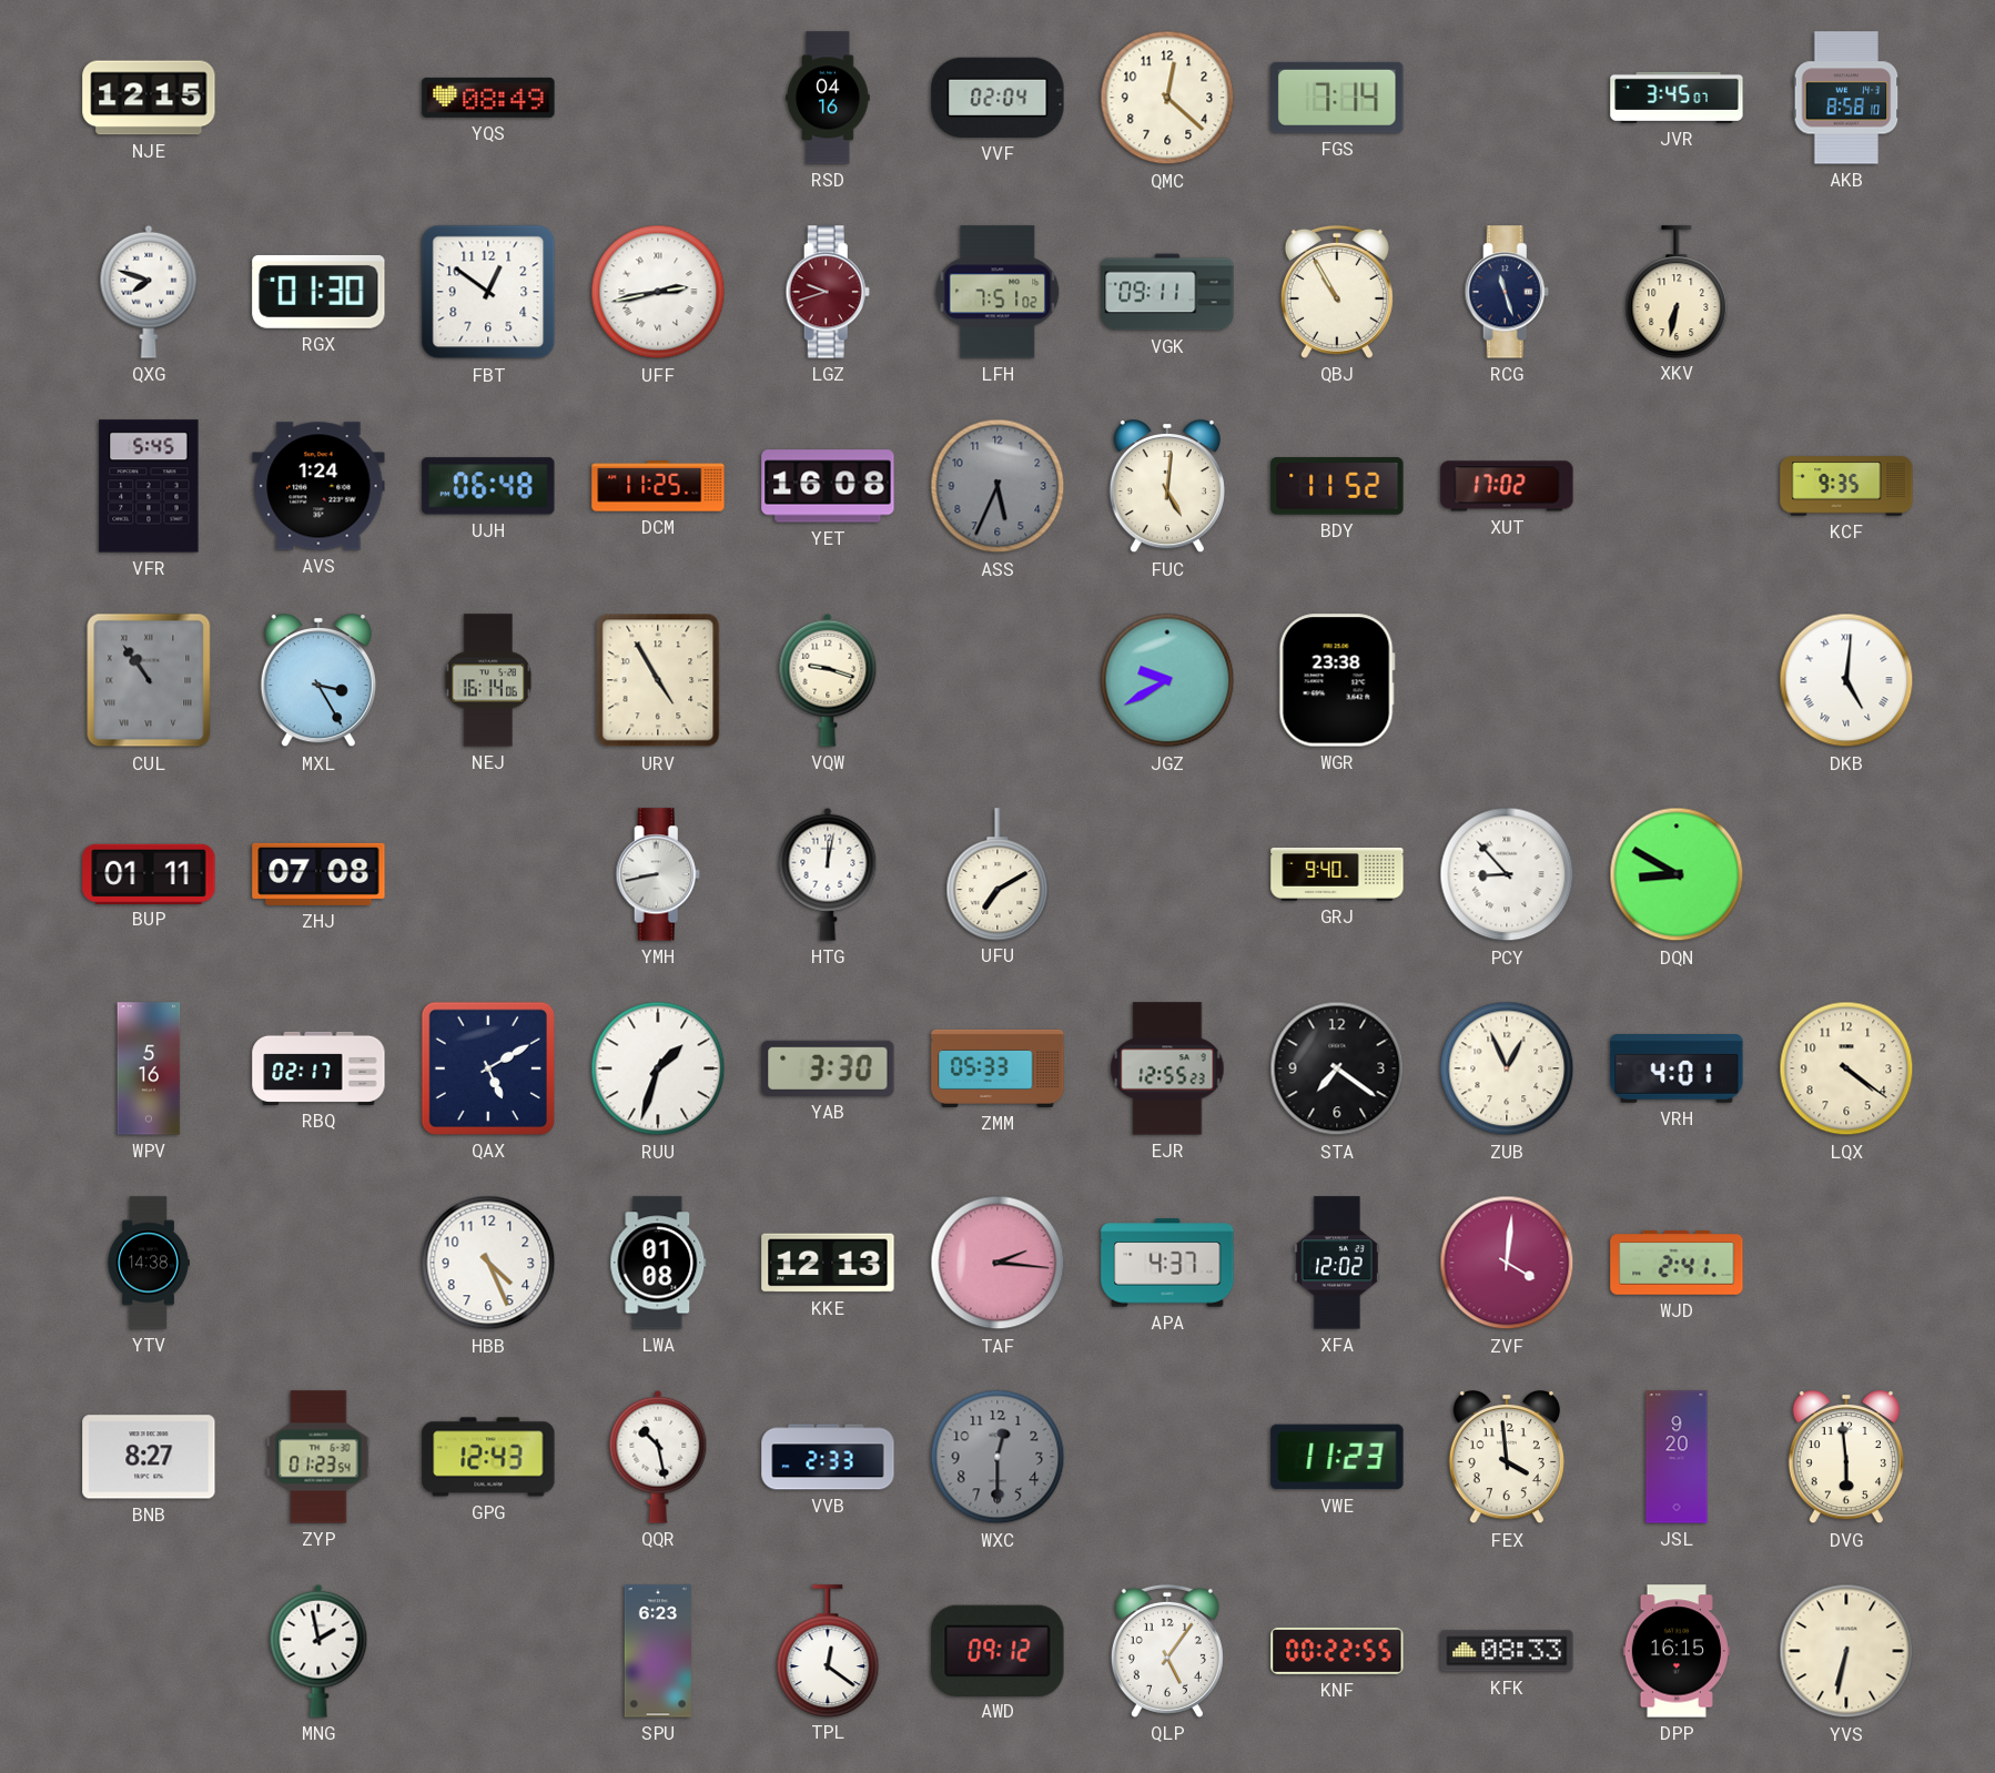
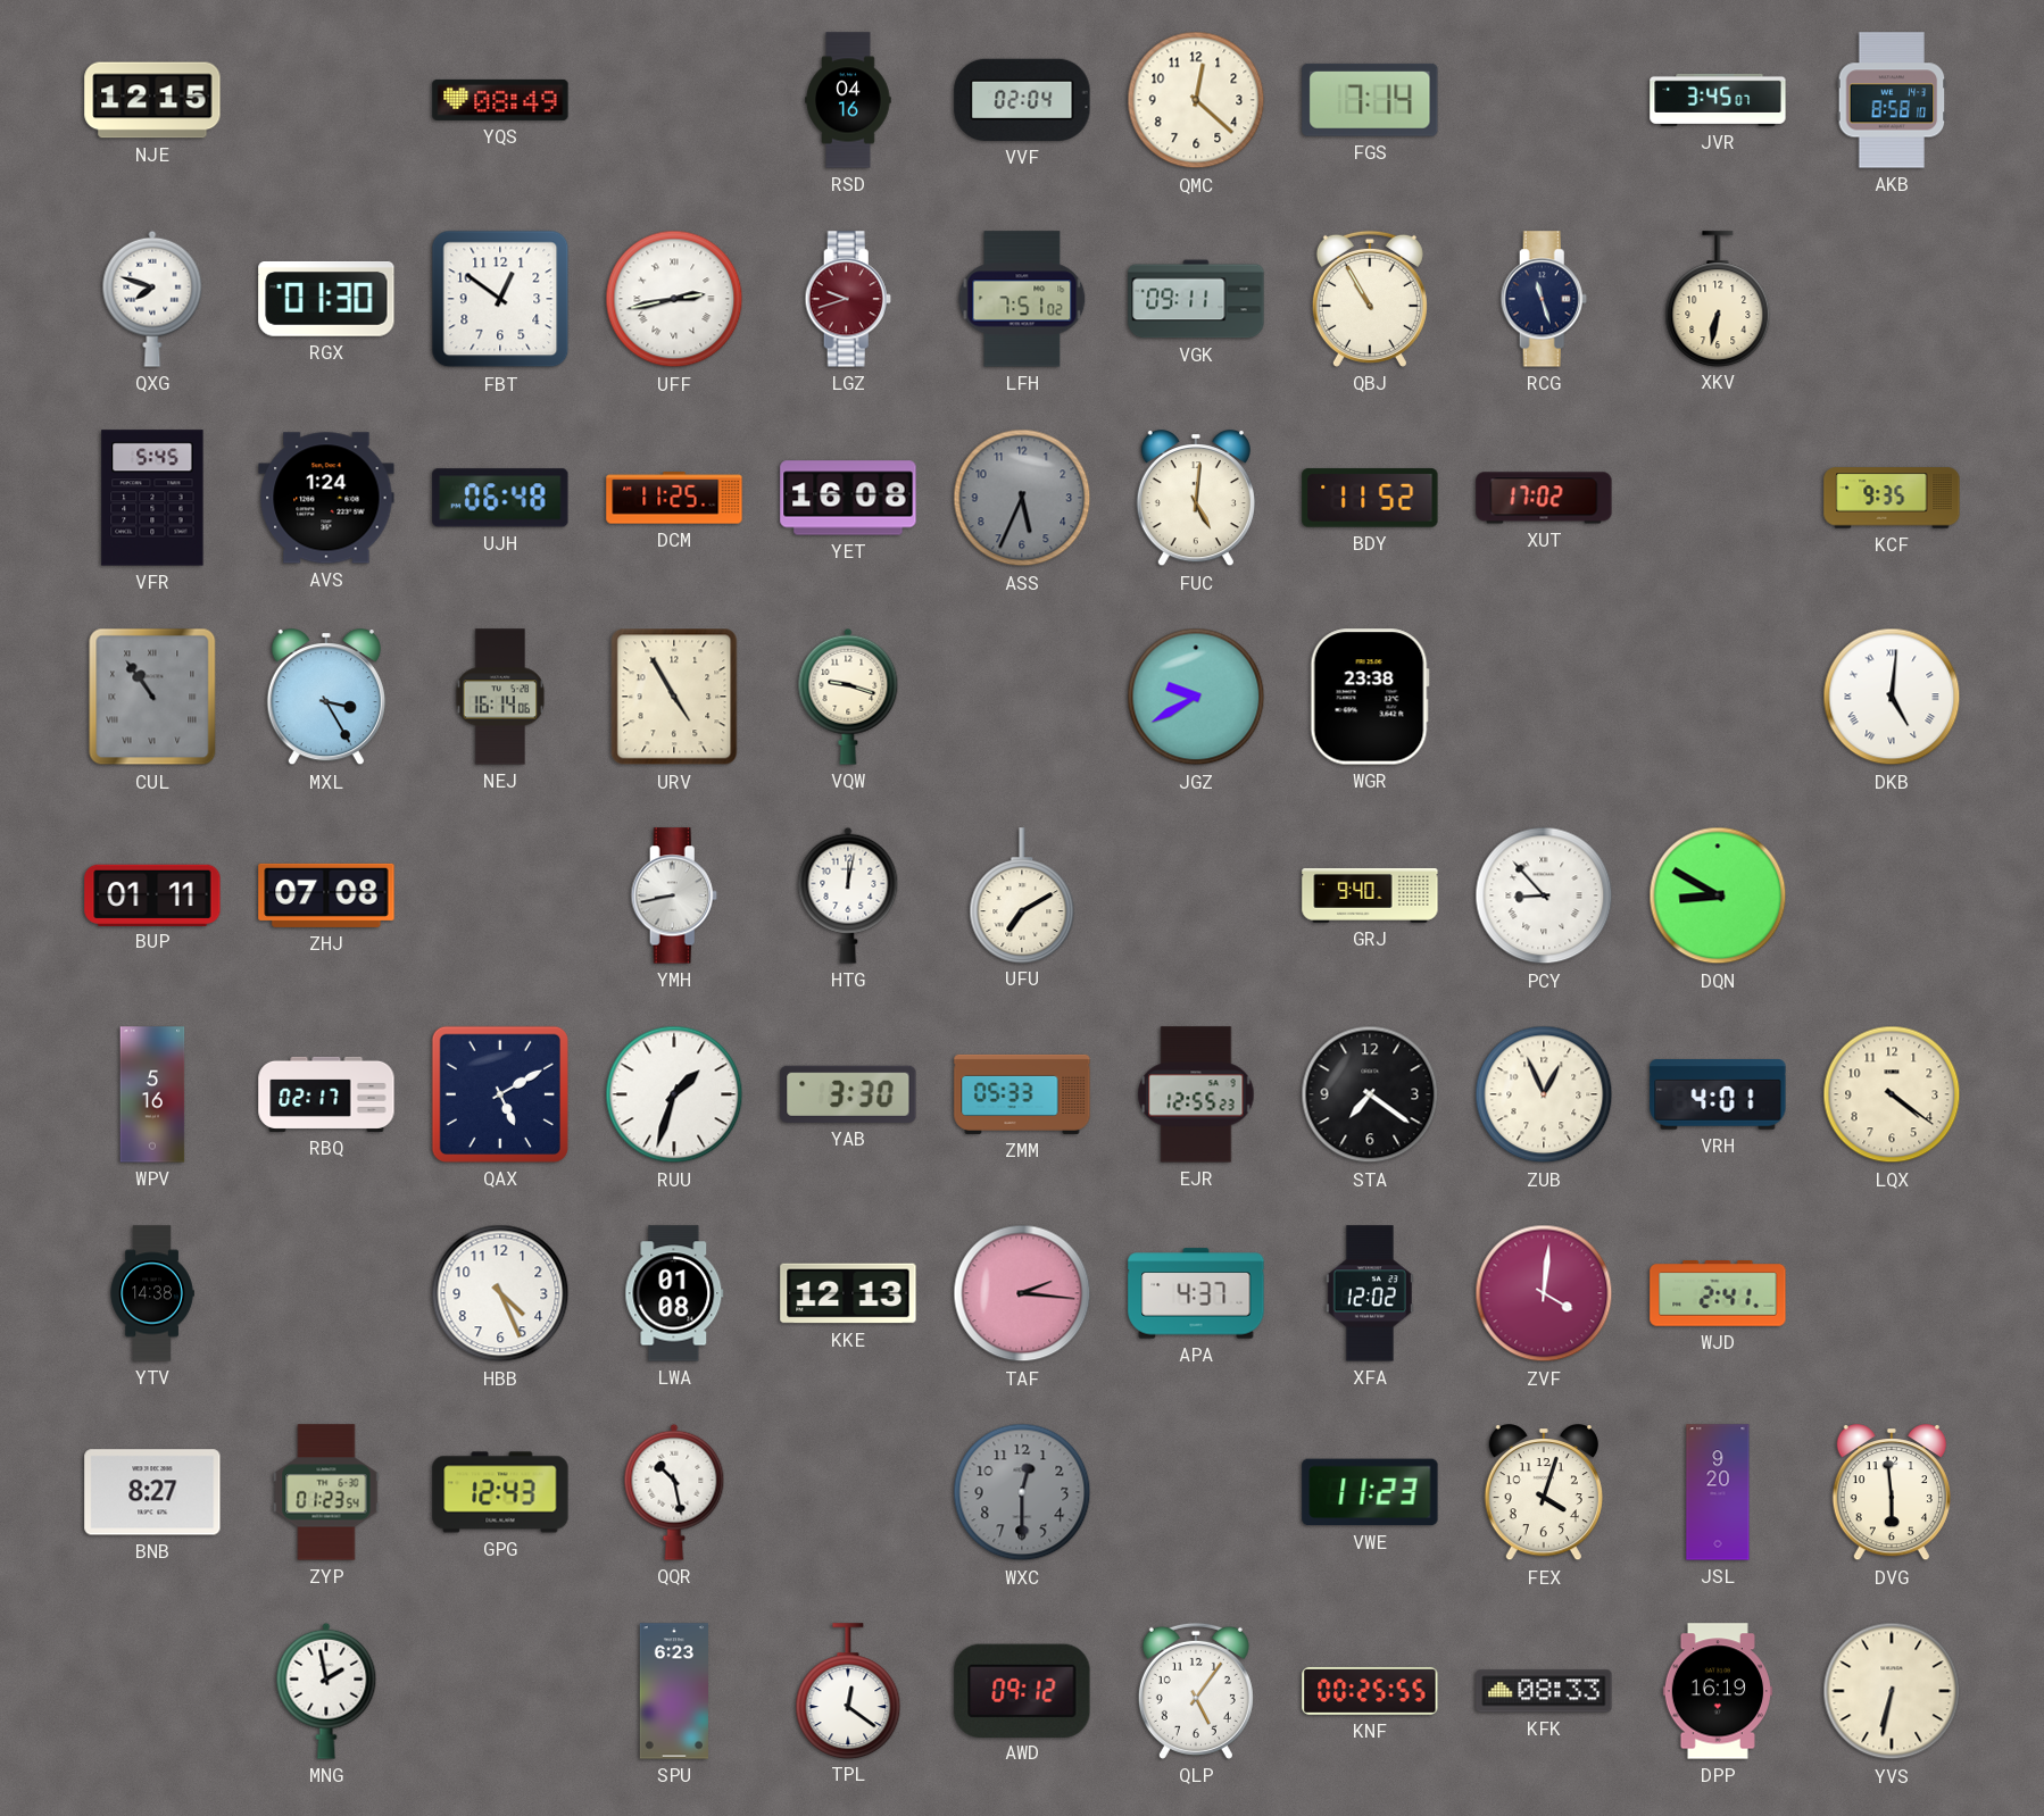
VVB: 2:33 -> none
FEX: 3:59 -> 4:03
KNF: 00:22 -> 00:25
DPP: 16:15 -> 16:19
